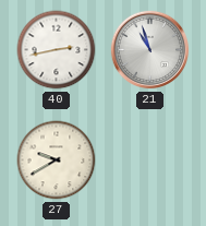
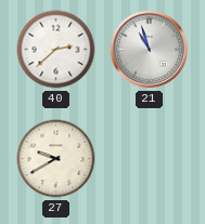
40: 2:43 -> 2:38
